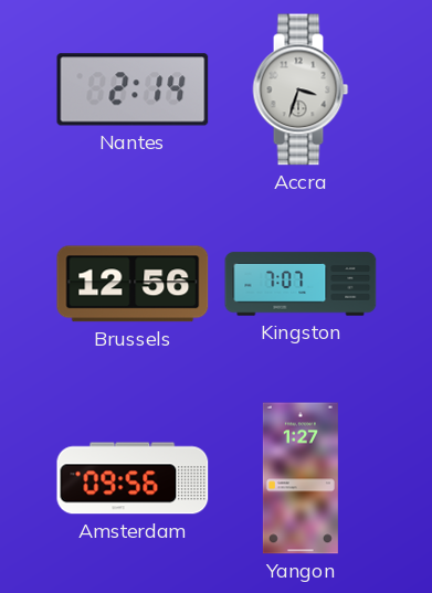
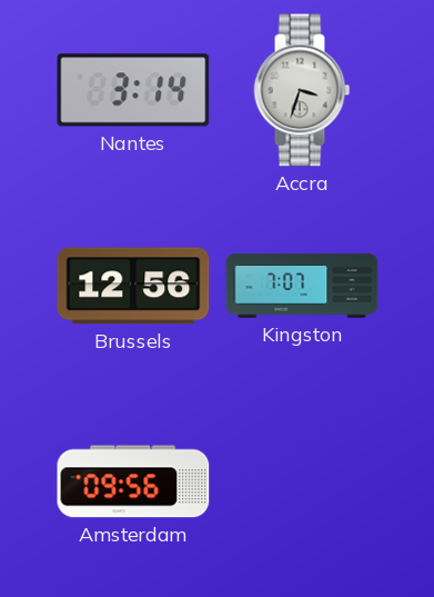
Nantes: 2:14 -> 3:14
Yangon: 1:27 -> none
